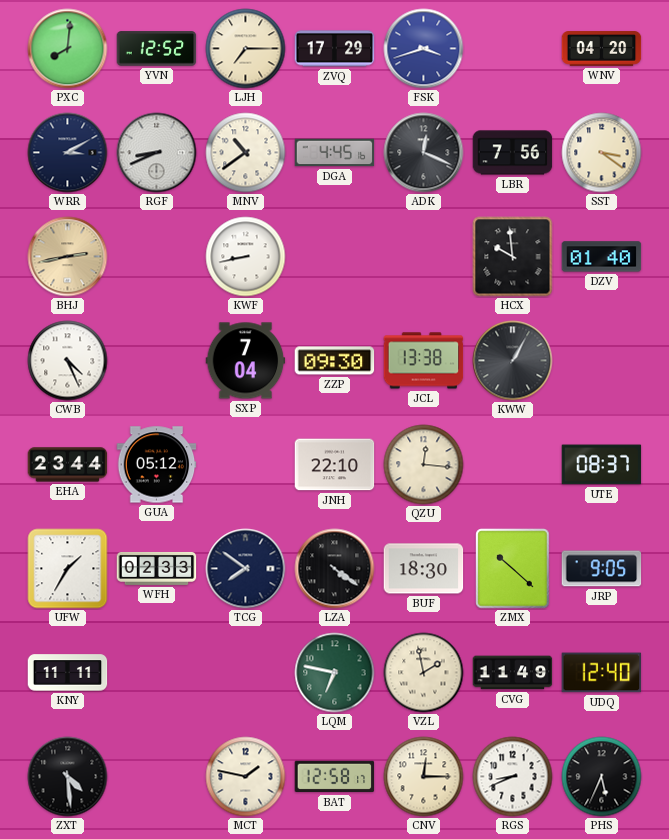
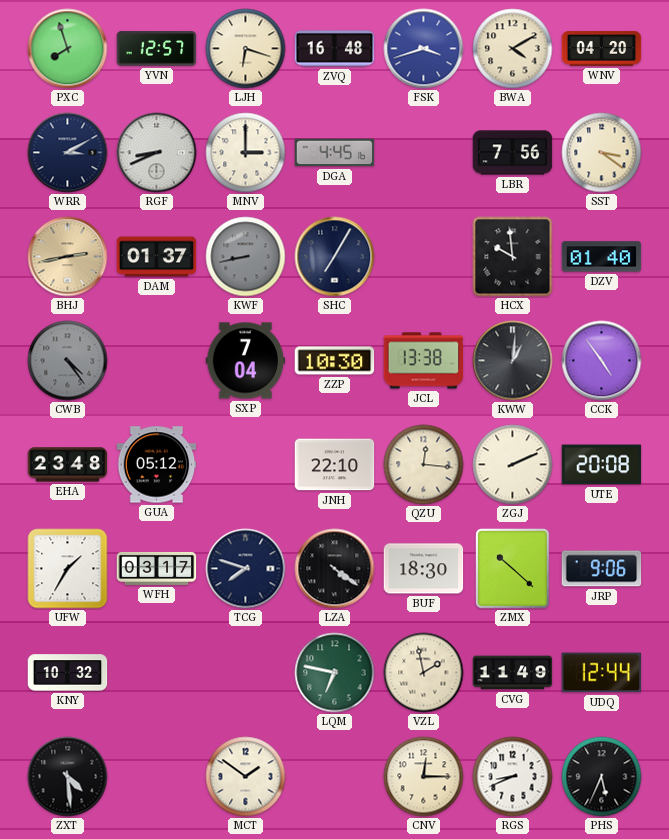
PXC: 8:01 -> 7:57
YVN: 12:52 -> 12:57
LJH: 7:15 -> 6:18
ZVQ: 17:29 -> 16:48
BWA: none -> 4:10
MNV: 10:39 -> 3:00
ADK: 12:19 -> none
DAM: none -> 01:37
KWF dial: white -> grey
SHC: none -> 7:05
CWB: 4:26 -> 4:24
CWB dial: white -> grey
ZZP: 09:30 -> 10:30
KWW: 1:05 -> 1:01
CCK: none -> 4:54
EHA: 23:44 -> 23:48
ZGJ: none -> 2:11
UTE: 08:37 -> 20:08
WFH: 02:33 -> 03:17
TCG: 7:51 -> 7:48
JRP: 9:05 -> 9:06
KNY: 11:11 -> 10:32
UDQ: 12:40 -> 12:44
MCT: 1:47 -> 1:51
BAT: 12:58 -> none
